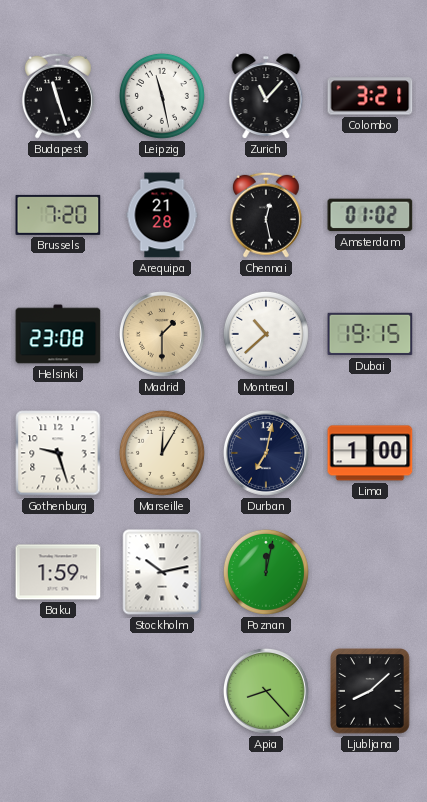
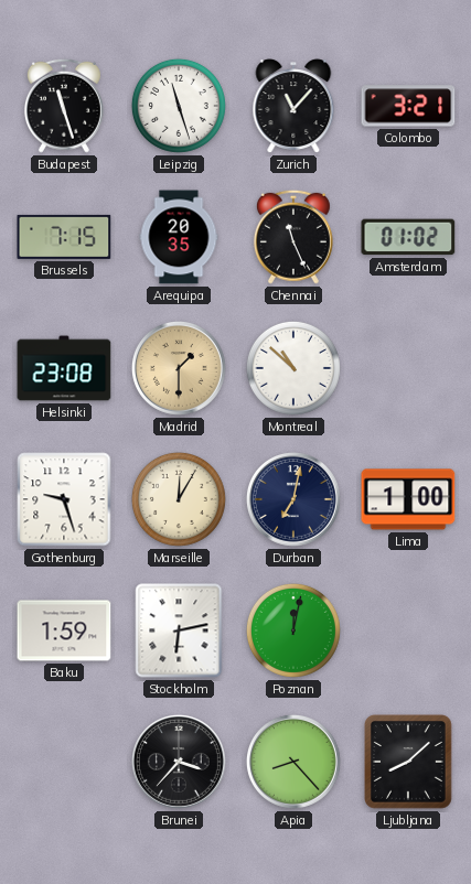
Leipzig: 11:28 -> 11:27
Brussels: 7:20 -> 7:15
Arequipa: 21:28 -> 20:35
Chennai: 12:28 -> 11:26
Montreal: 10:38 -> 10:52
Dubai: 19:15 -> none
Stockholm: 10:13 -> 6:13
Brunei: none -> 3:37
